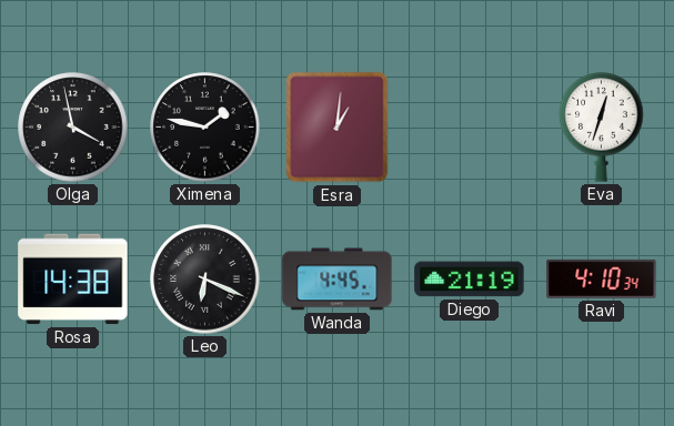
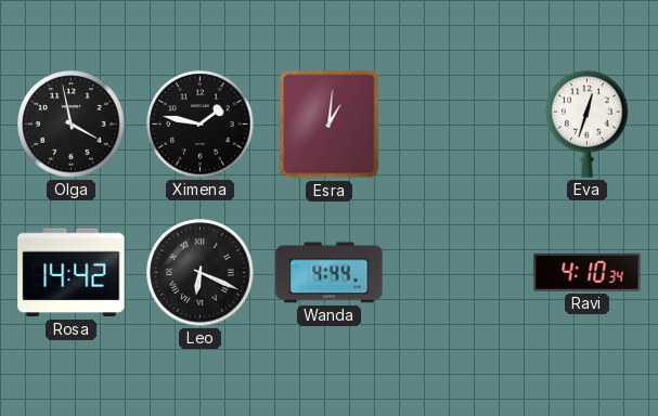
Rosa: 14:38 -> 14:42
Wanda: 4:45 -> 4:44
Diego: 21:19 -> none
